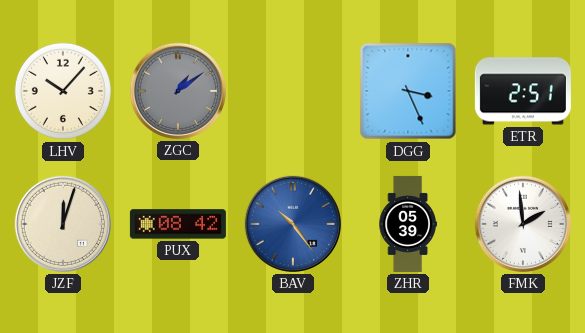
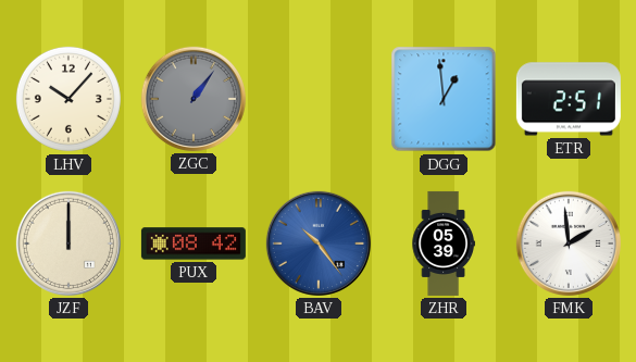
ZGC: 1:09 -> 1:06
DGG: 3:26 -> 12:59
JZF: 12:03 -> 12:00
